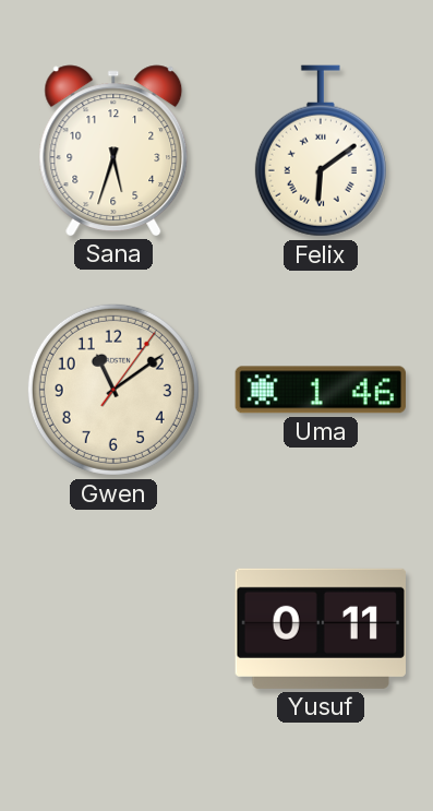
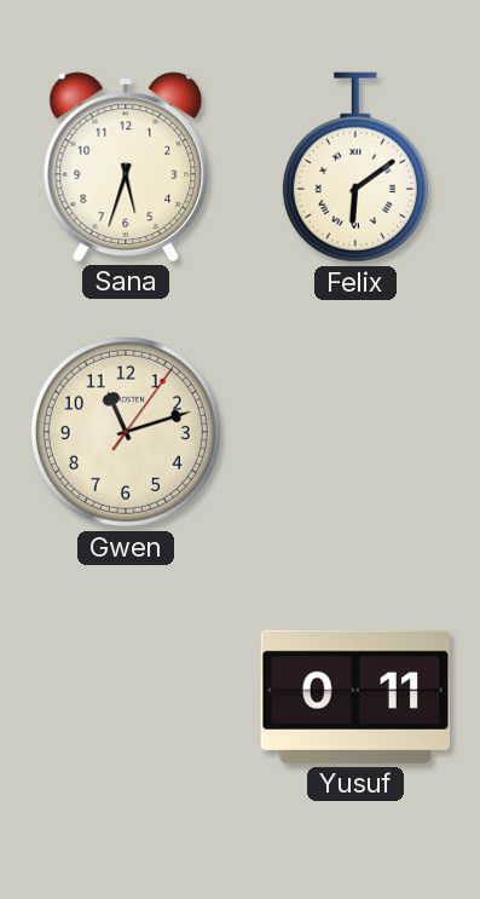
Gwen: 11:09 -> 11:12
Uma: 1:46 -> none
